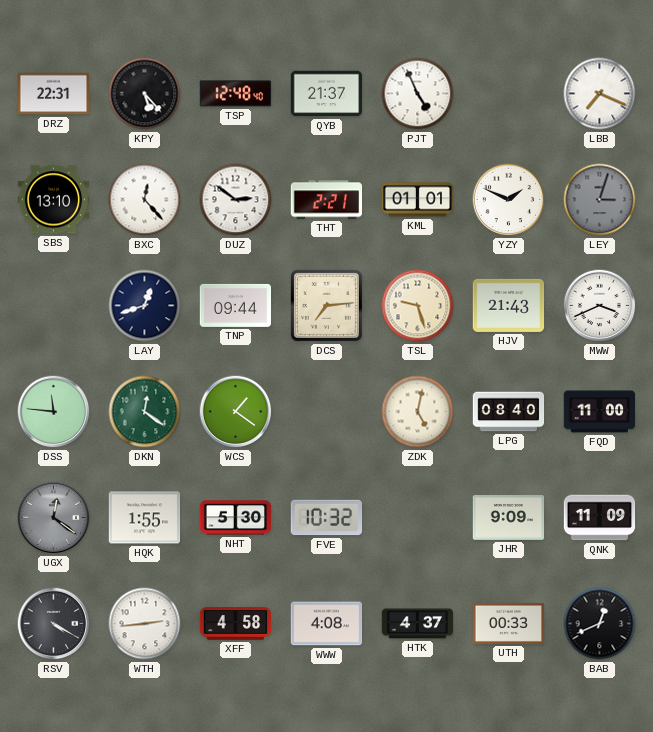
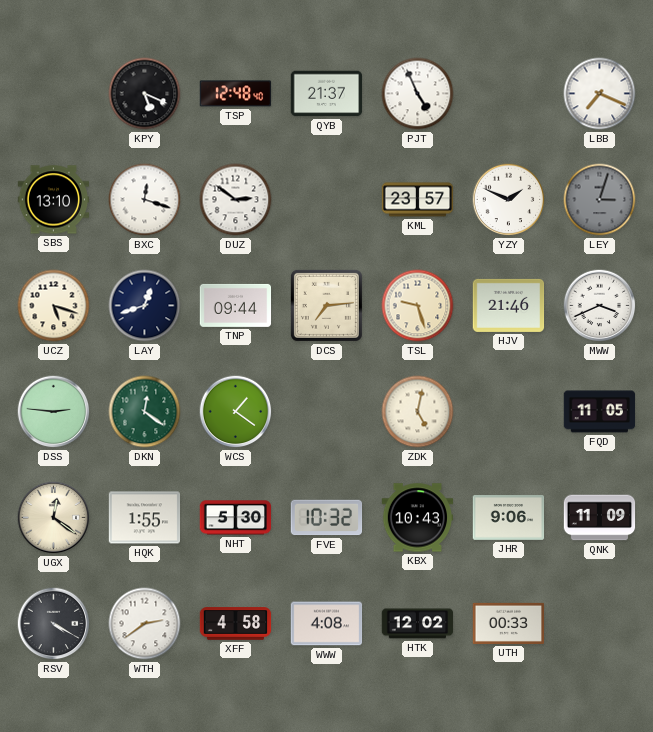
DRZ: 22:31 -> none
KPY: 5:23 -> 5:19
BXC: 12:23 -> 12:18
THT: 2:21 -> none
KML: 01:01 -> 23:57
UCZ: none -> 5:18
HJV: 21:43 -> 21:46
DSS: 11:46 -> 2:46
LPG: 08:40 -> none
FQD: 11:00 -> 11:05
UGX dial: grey -> cream
KBX: none -> 10:43
JHR: 9:09 -> 9:06
WTH: 2:44 -> 2:39
HTK: 4:37 -> 12:02
BAB: 12:41 -> none
